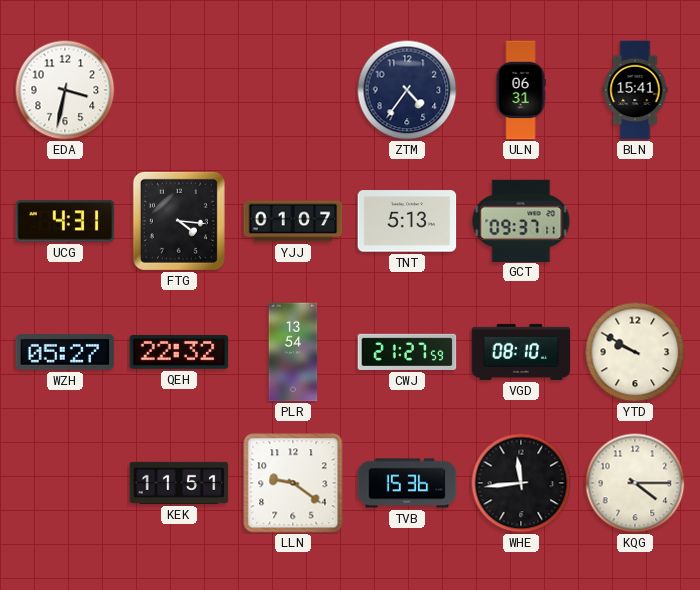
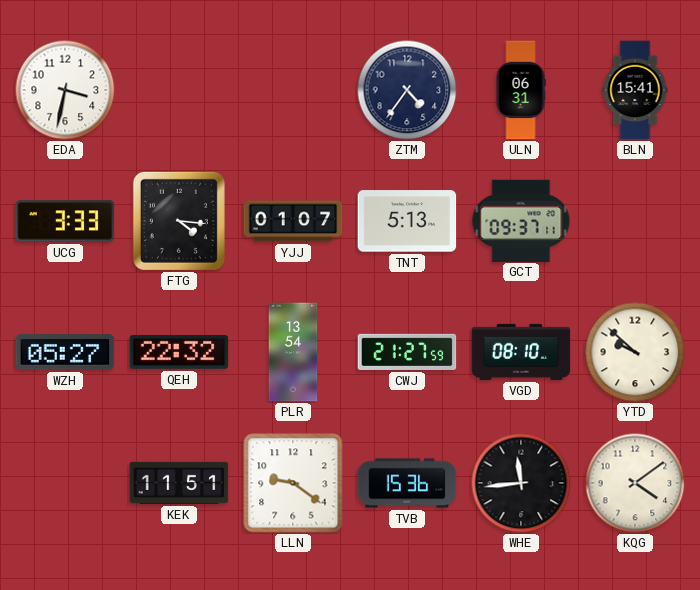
UCG: 4:31 -> 3:33
YTD: 9:50 -> 9:52
KQG: 4:15 -> 4:09
